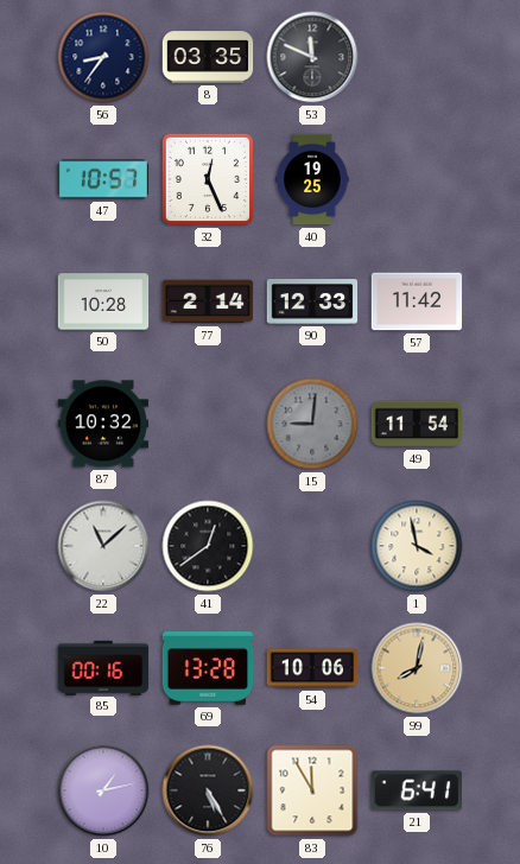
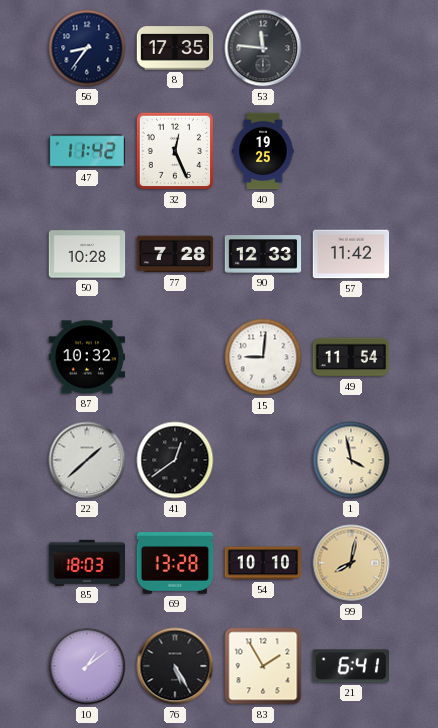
8: 03:35 -> 17:35
53: 11:49 -> 11:46
47: 10:57 -> 11:42
77: 2:14 -> 7:28
15 dial: grey -> white
22: 11:08 -> 1:38
85: 00:16 -> 18:03
54: 10:06 -> 10:10
10: 1:13 -> 1:09
83: 11:55 -> 1:55
